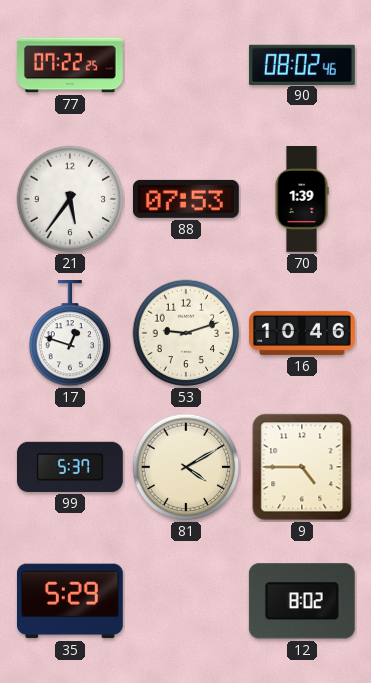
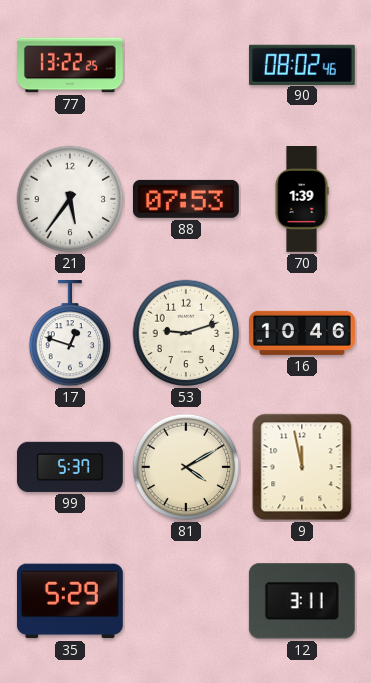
77: 07:22 -> 13:22
9: 4:45 -> 11:58
12: 8:02 -> 3:11
